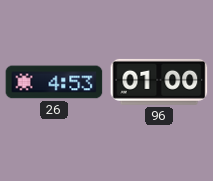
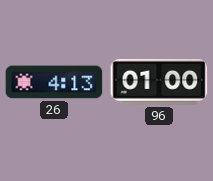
26: 4:53 -> 4:13
